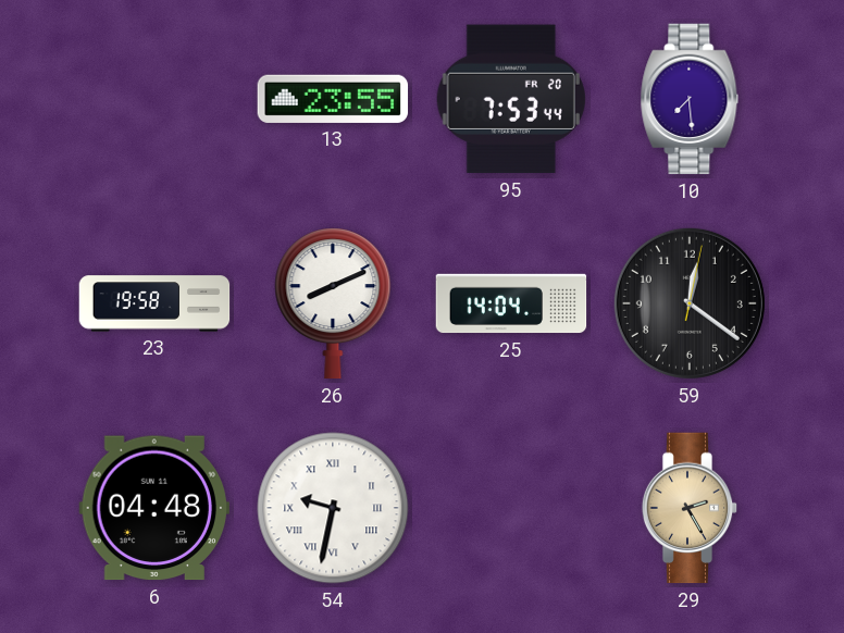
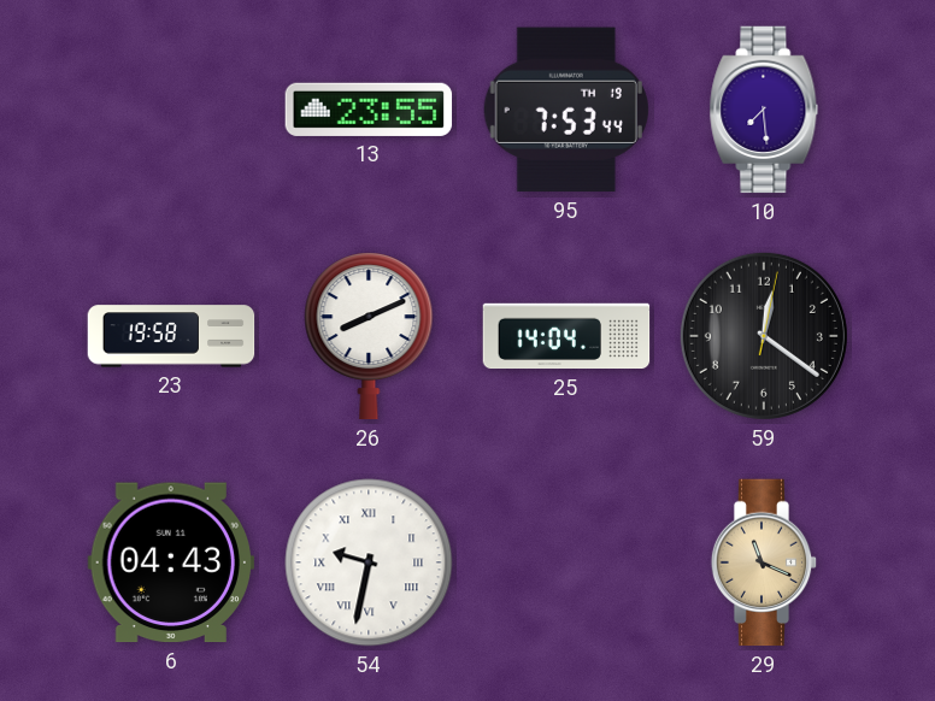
95 date: FR 20 -> TH 19
6: 04:48 -> 04:43
29: 2:25 -> 11:19
